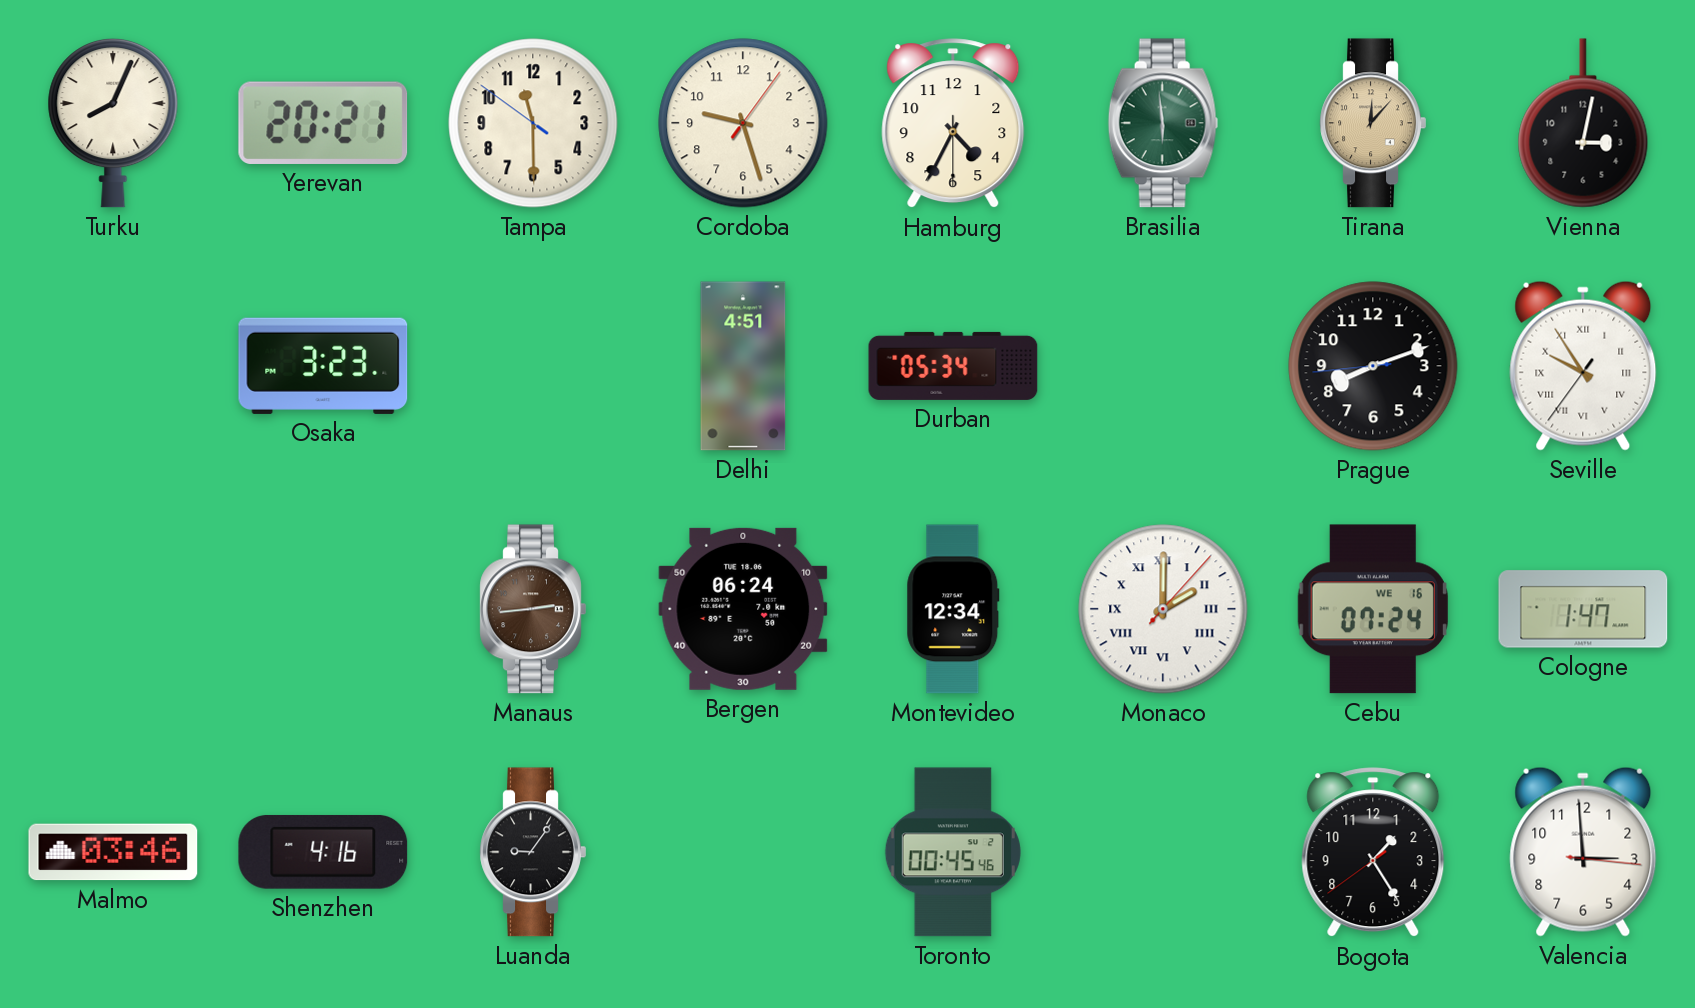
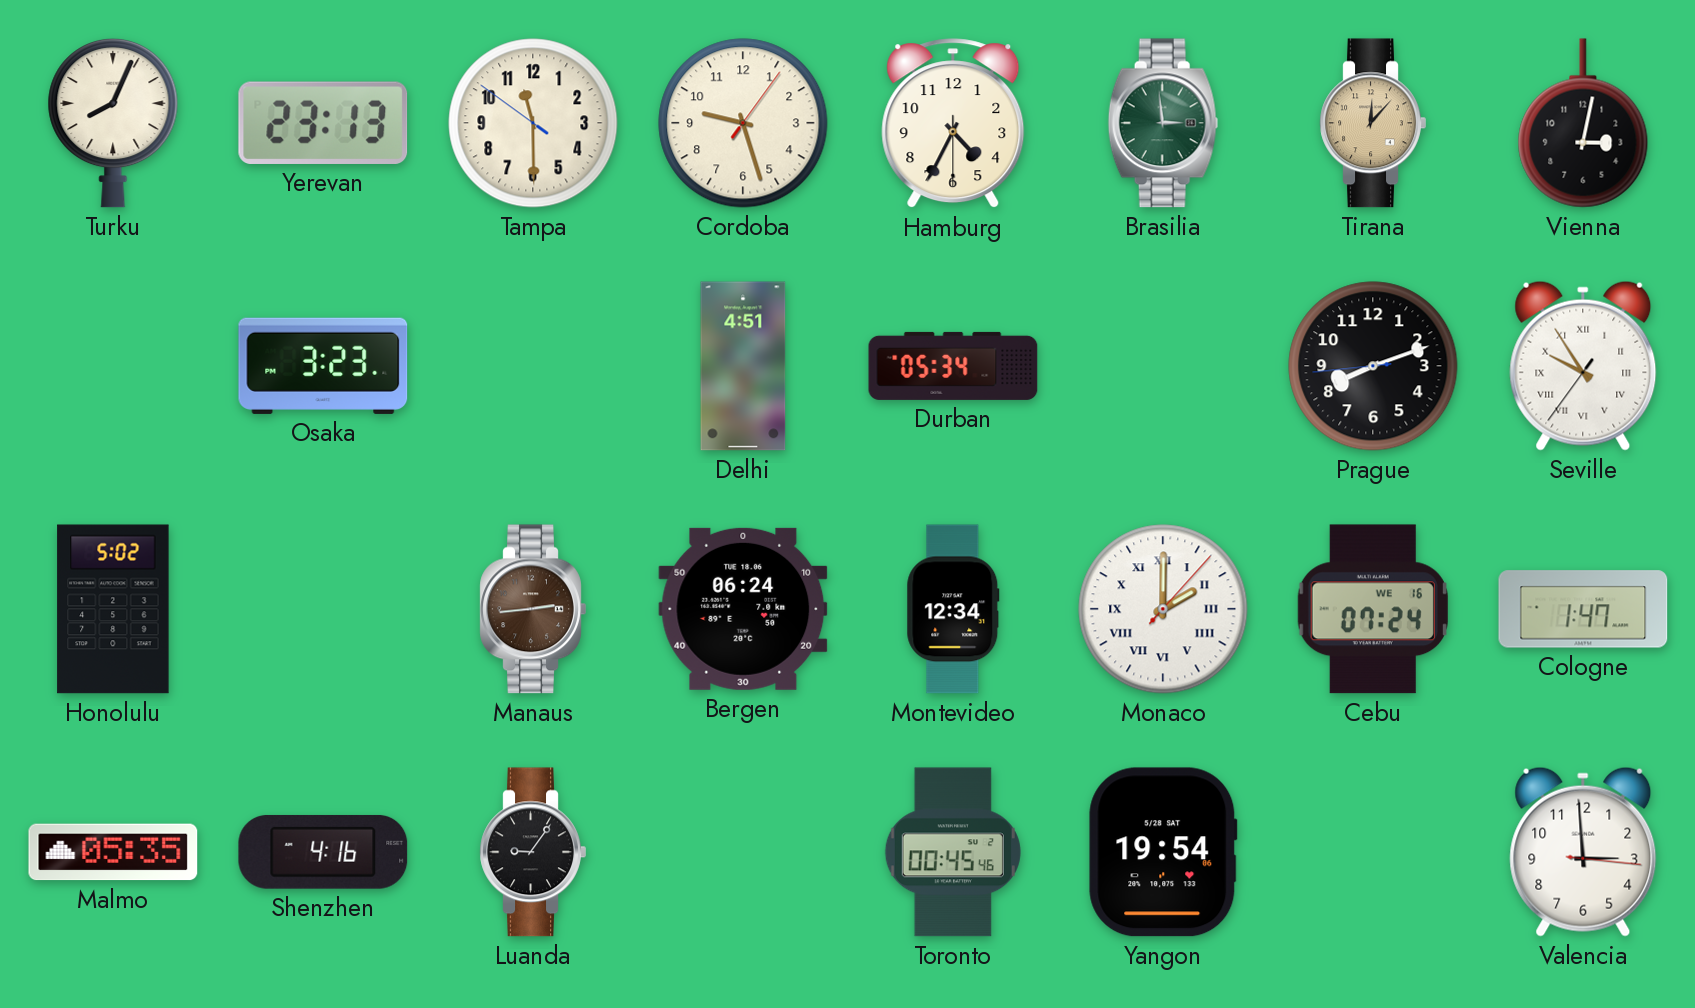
Yerevan: 20:21 -> 23:13
Brasilia: 5:59 -> 2:59
Honolulu: none -> 5:02
Malmo: 03:46 -> 05:35
Yangon: none -> 19:54
Bogota: 1:24 -> none
